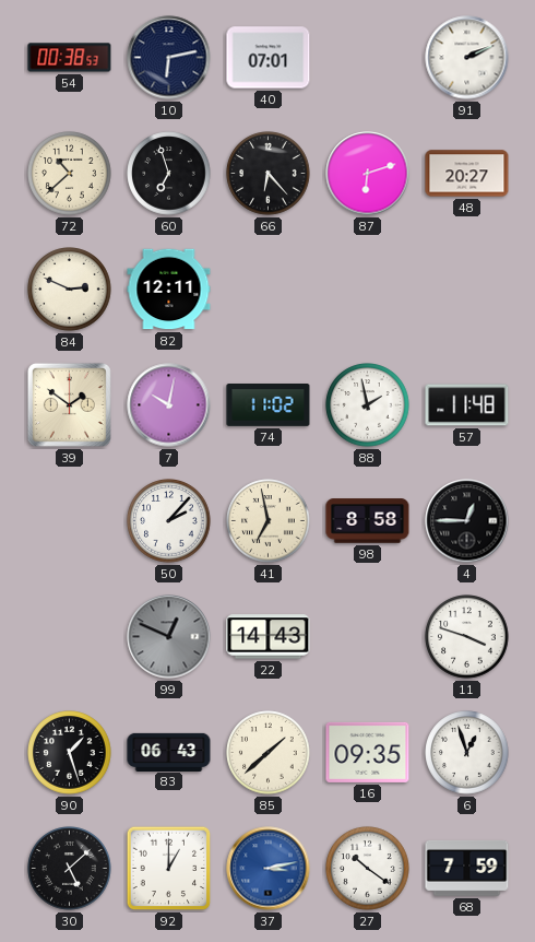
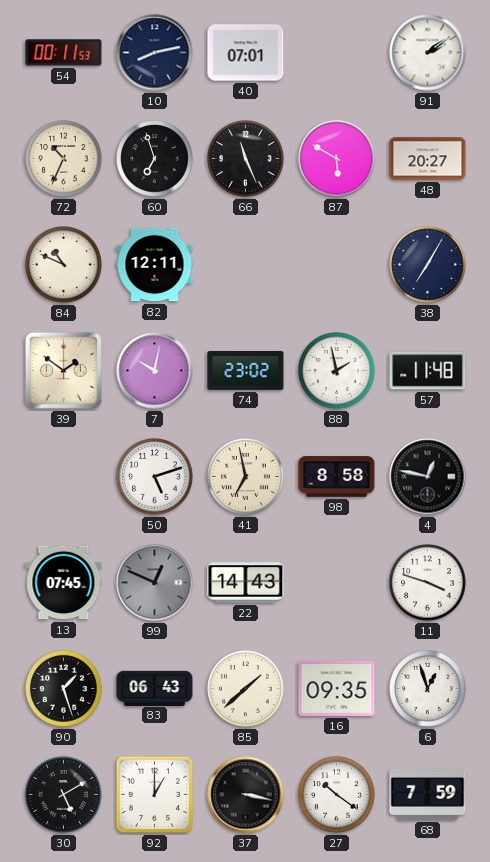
54: 00:38 -> 00:11
10: 6:13 -> 8:13
91: 2:11 -> 2:09
72: 10:38 -> 10:34
66: 6:23 -> 11:26
87: 6:12 -> 5:50
84: 2:49 -> 10:49
38: none -> 7:05
74: 11:02 -> 23:02
50: 2:07 -> 5:12
4: 12:45 -> 12:47
13: none -> 07:45
30: 5:08 -> 5:10
37: 3:13 -> 3:17
37 dial: blue -> black
